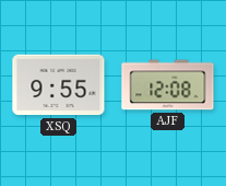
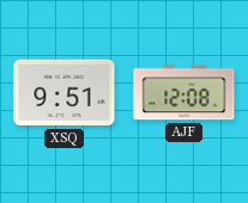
XSQ: 9:55 -> 9:51
